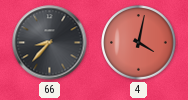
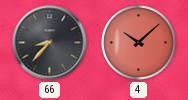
4: 4:02 -> 10:08
